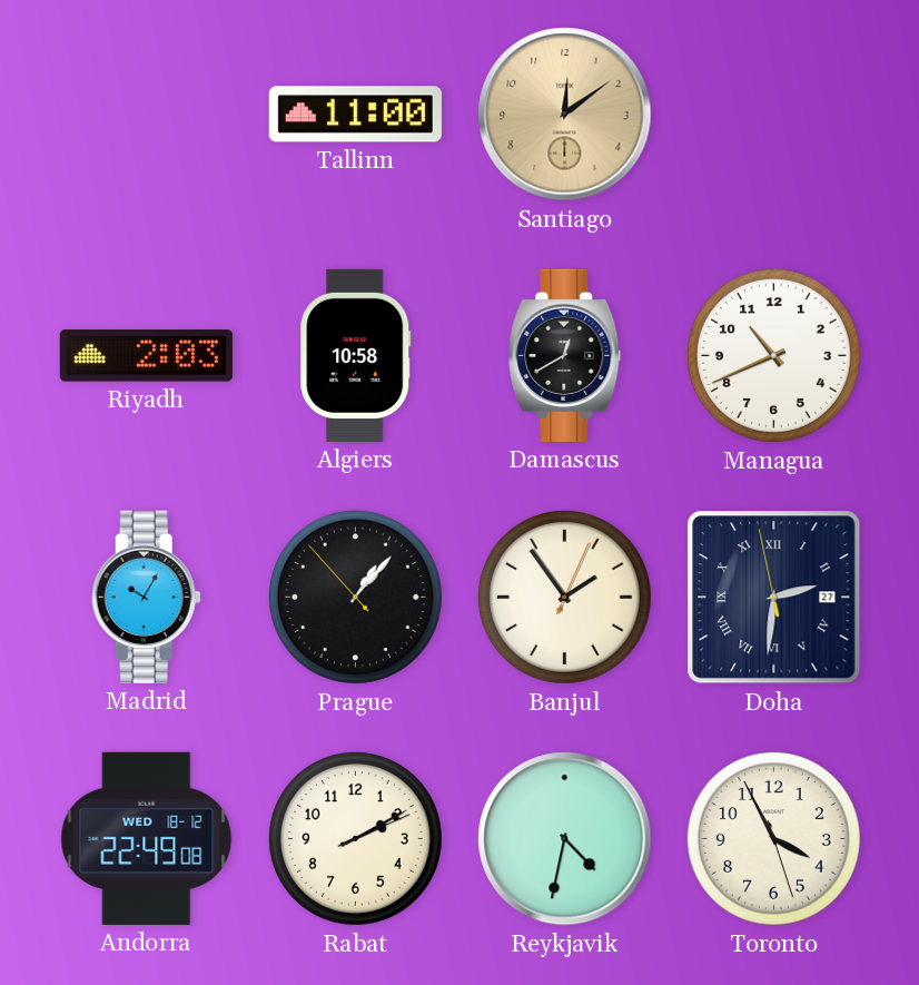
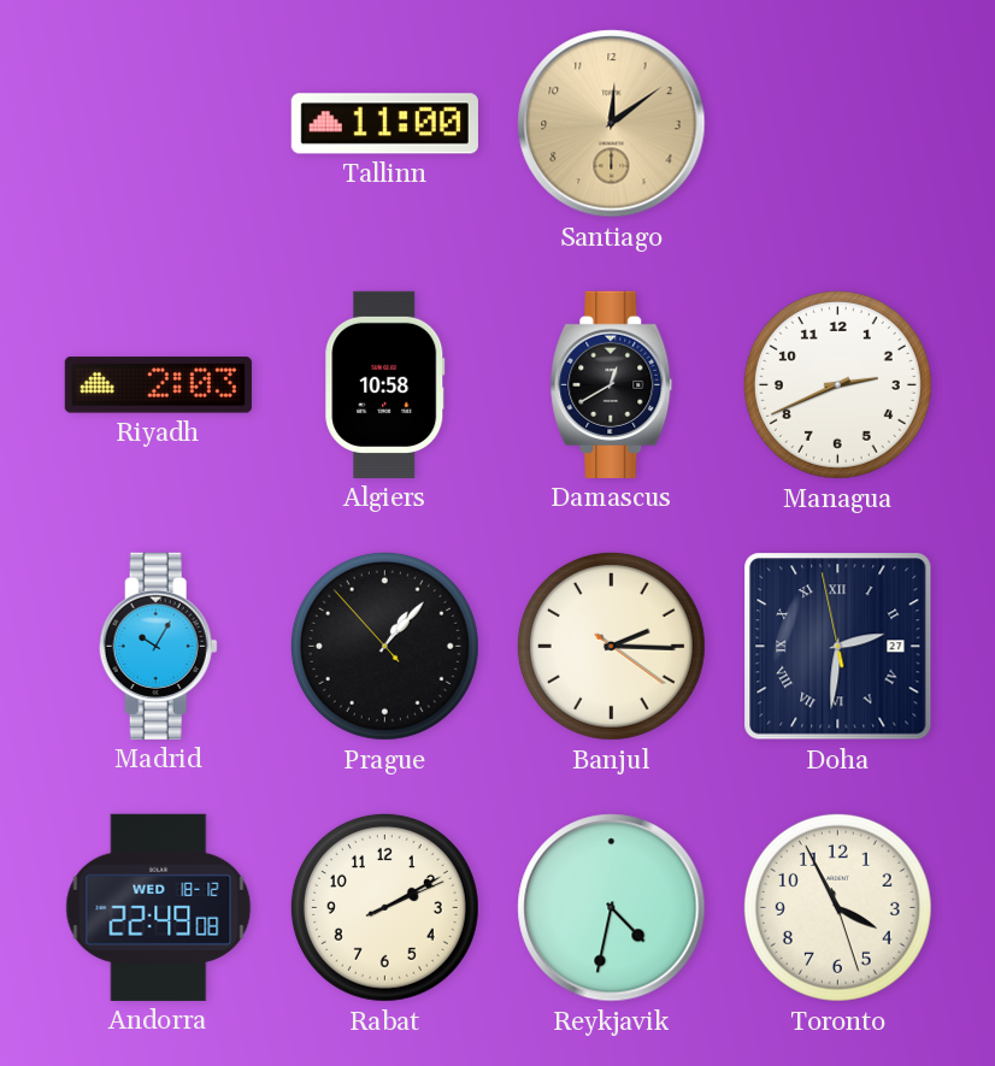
Managua: 10:41 -> 2:41
Banjul: 1:54 -> 2:15
